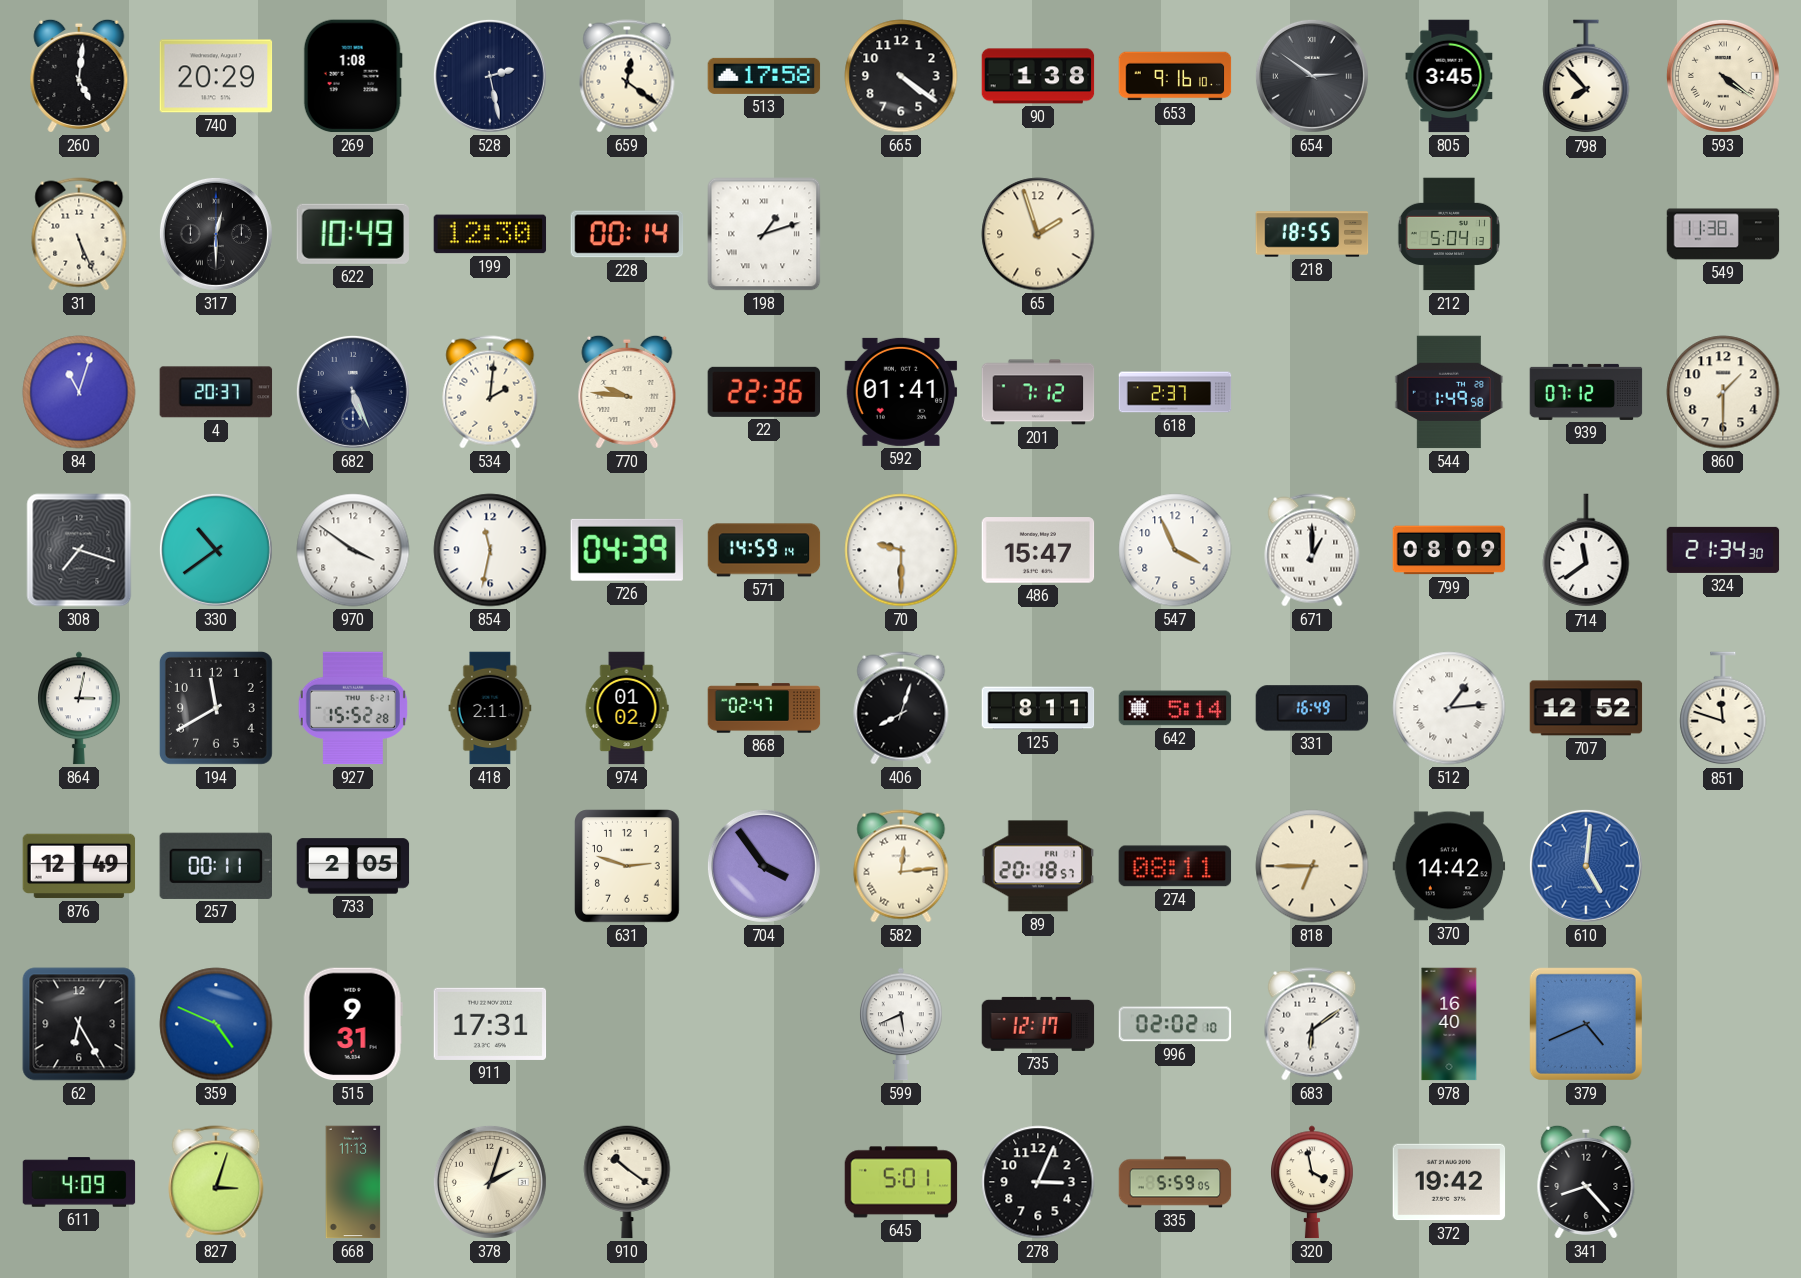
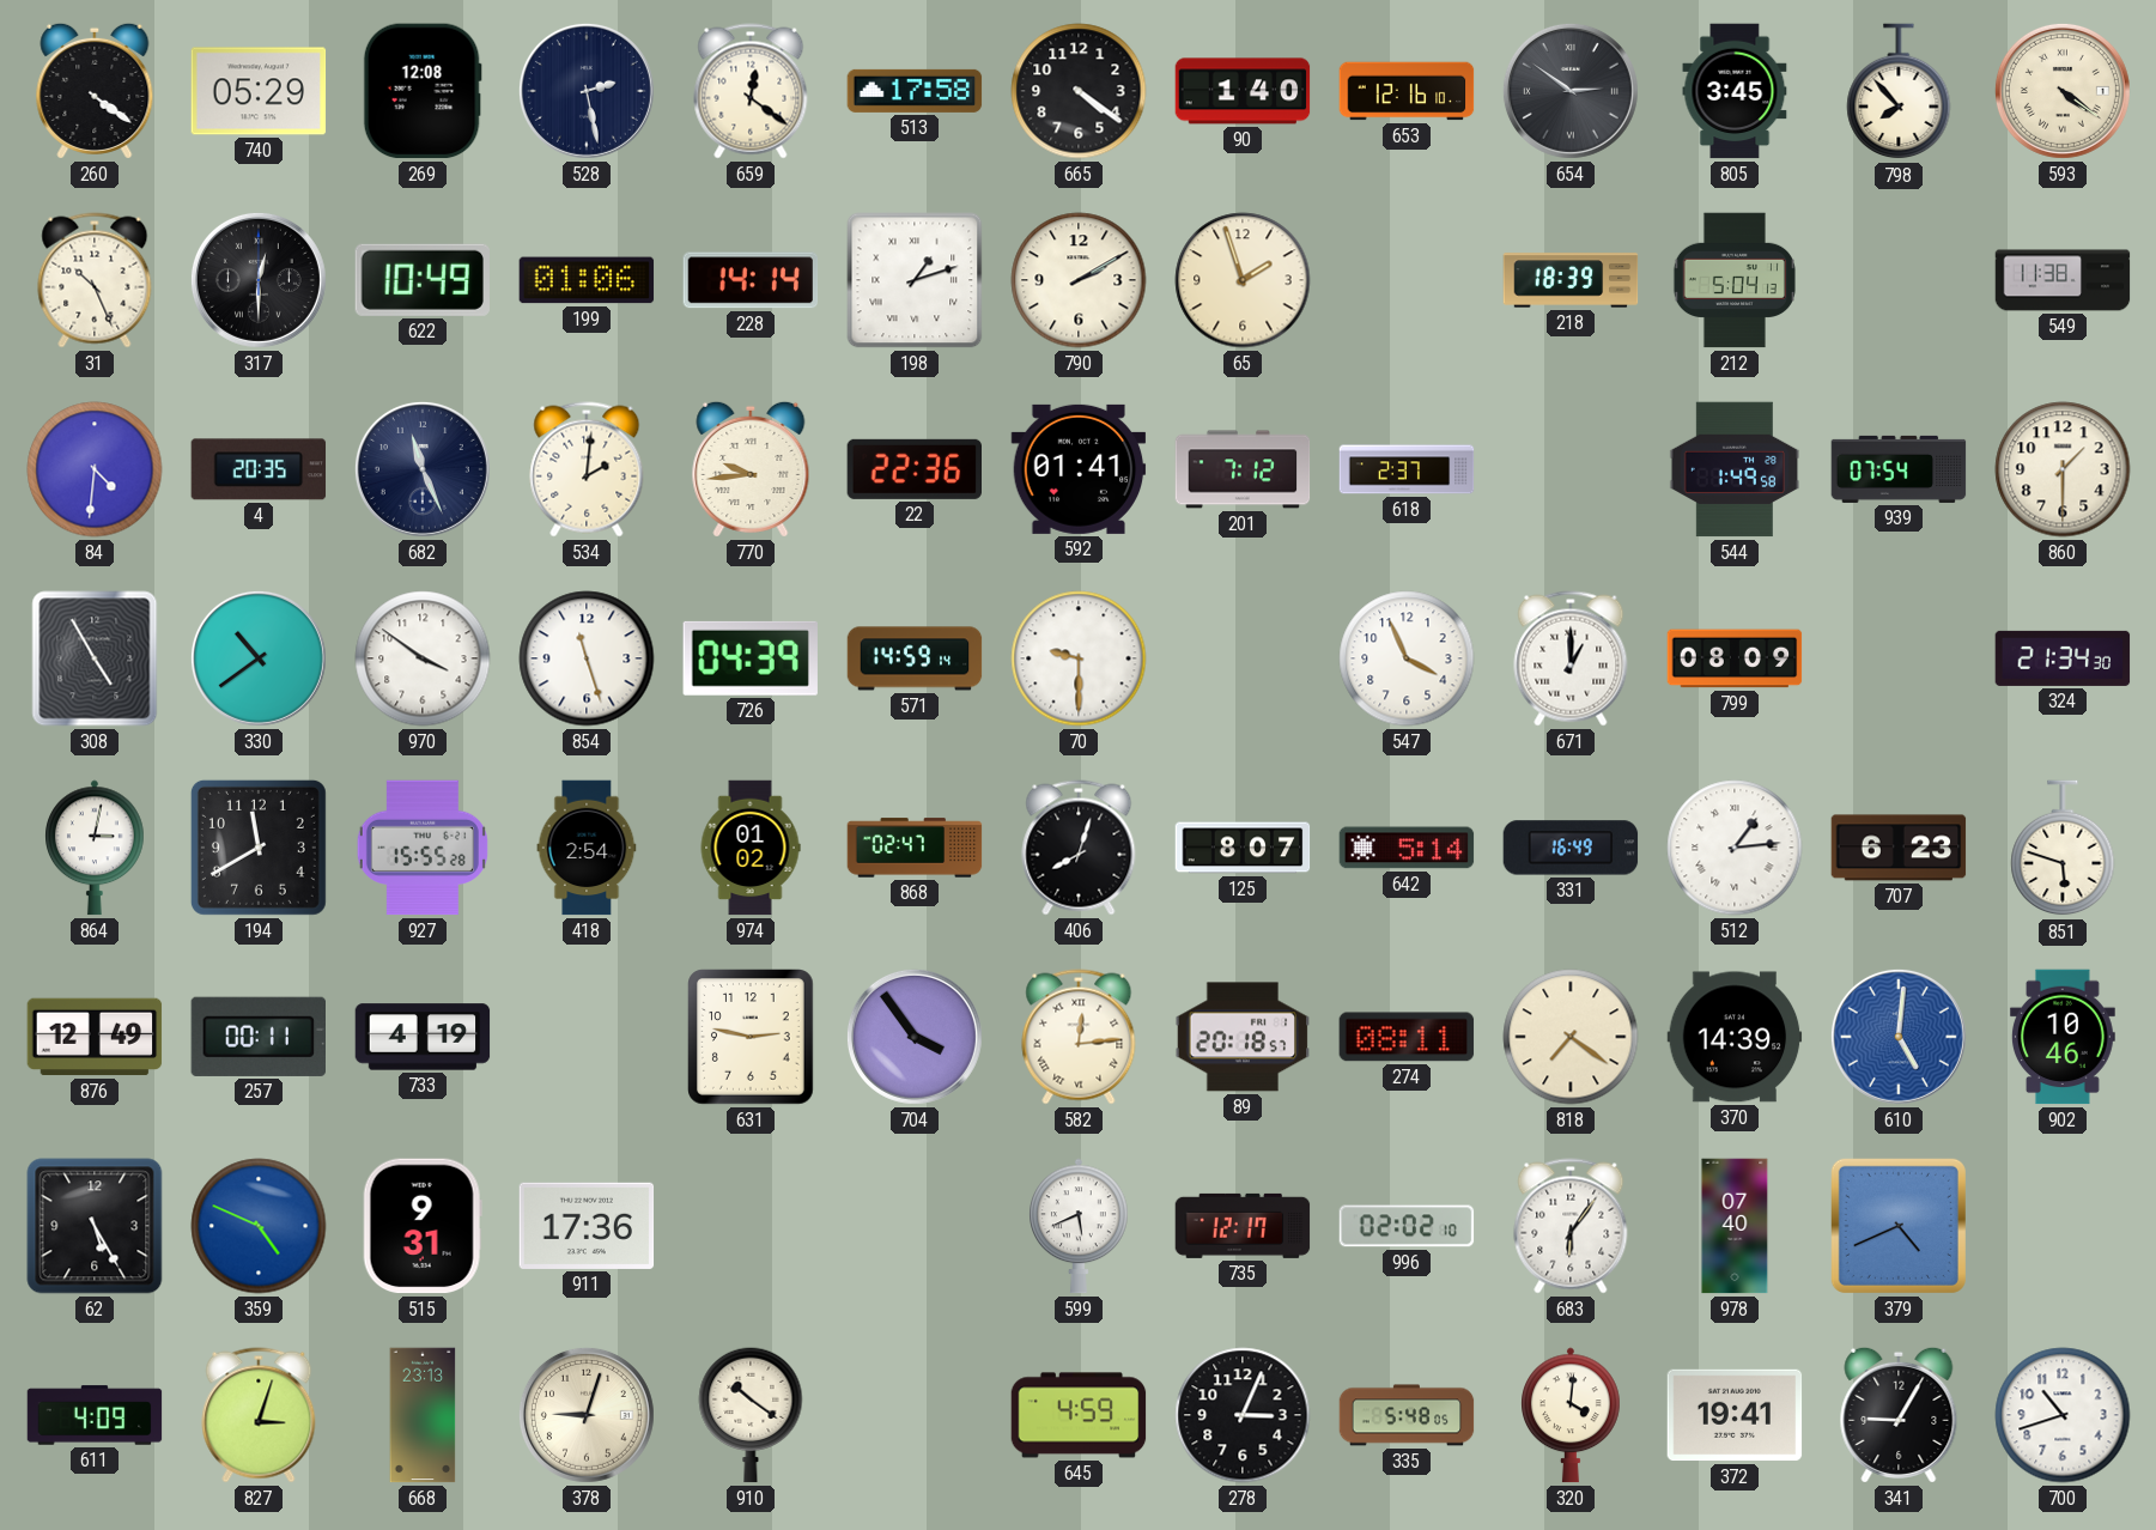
260: 5:01 -> 4:21
740: 20:29 -> 05:29
269: 1:08 -> 12:08
90: 1:38 -> 1:40
653: 9:16 -> 12:16
31: 5:26 -> 10:26
199: 12:30 -> 01:06
228: 00:14 -> 14:14
790: none -> 2:10
218: 18:55 -> 18:39
84: 11:03 -> 4:31
4: 20:37 -> 20:35
682: 5:26 -> 11:26
770: 9:46 -> 9:44
939: 07:12 -> 07:54
308: 7:18 -> 4:55
854: 11:32 -> 11:27
486: 15:47 -> none
714: 11:39 -> none
927: 15:52 -> 15:55
418: 2:11 -> 2:54
125: 8:11 -> 8:07
707: 12:52 -> 6:23
851: 11:48 -> 5:48
733: 2:05 -> 4:19
631: 2:48 -> 2:47
818: 6:45 -> 7:21
370: 14:42 -> 14:39
902: none -> 10:46
62: 6:25 -> 5:25
911: 17:31 -> 17:36
683: 6:09 -> 6:06
978: 16:40 -> 07:40
668: 11:13 -> 23:13
378: 2:03 -> 9:03
645: 5:01 -> 4:59
335: 5:59 -> 5:48
320: 3:58 -> 4:01
372: 19:42 -> 19:41
341: 8:23 -> 9:05
700: none -> 10:42
